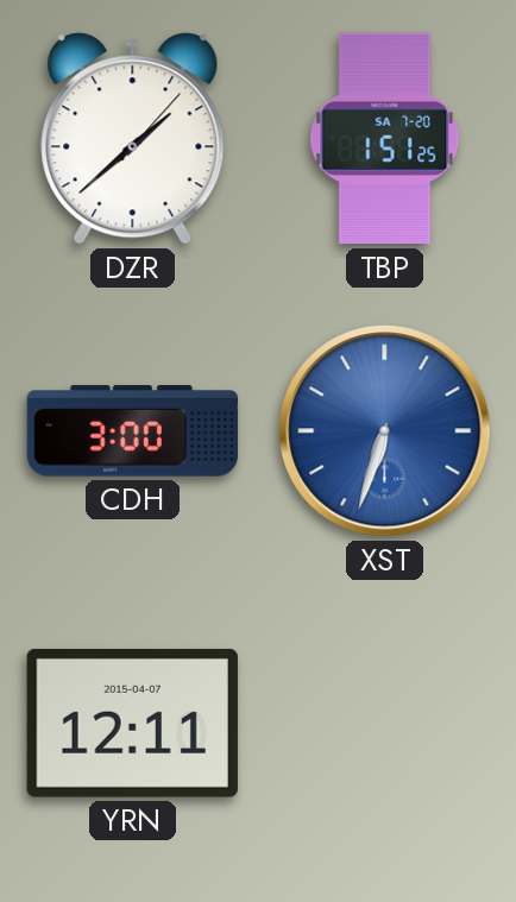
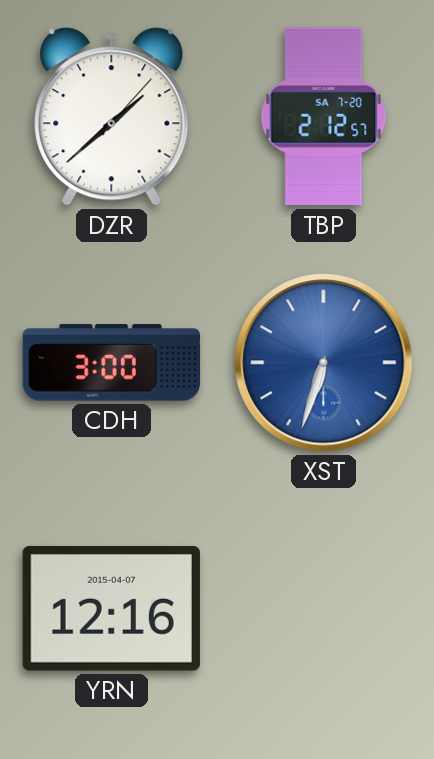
TBP: 1:51 -> 2:12
YRN: 12:11 -> 12:16
